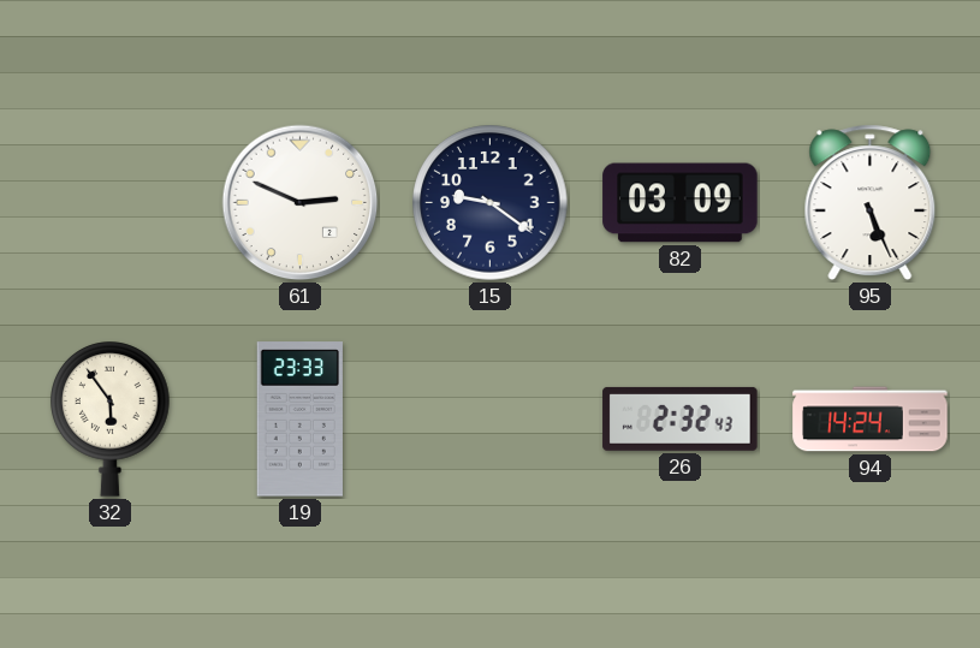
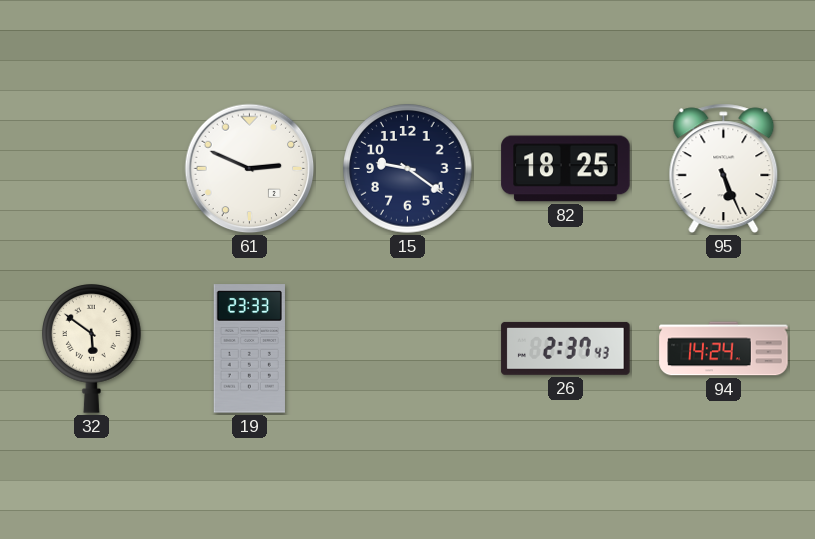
82: 03:09 -> 18:25
32: 5:54 -> 5:51
26: 2:32 -> 2:37
